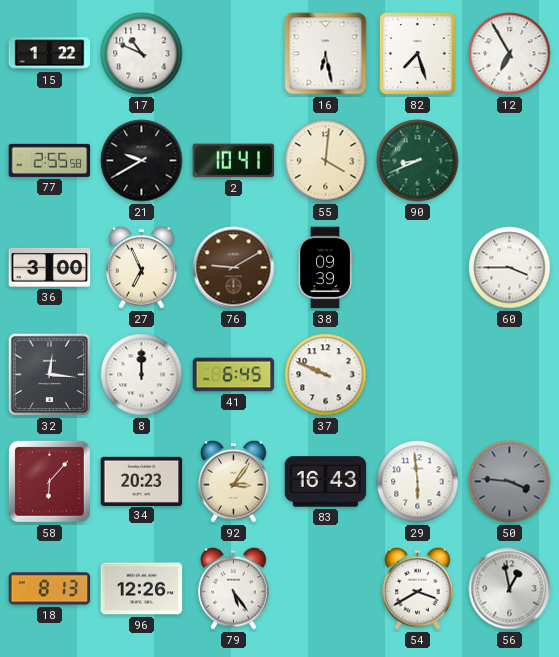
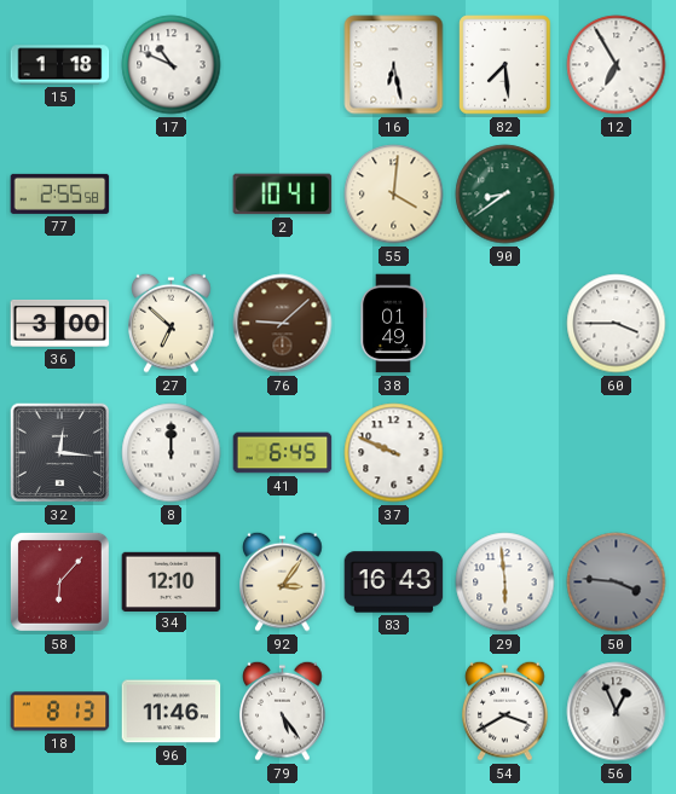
15: 1:22 -> 1:18
82: 7:27 -> 7:29
21: 9:40 -> none
90: 8:41 -> 8:39
27: 6:56 -> 6:52
76: 9:10 -> 9:08
38: 09:39 -> 01:49
34: 20:23 -> 12:10
96: 12:26 -> 11:46
56: 12:58 -> 12:56
